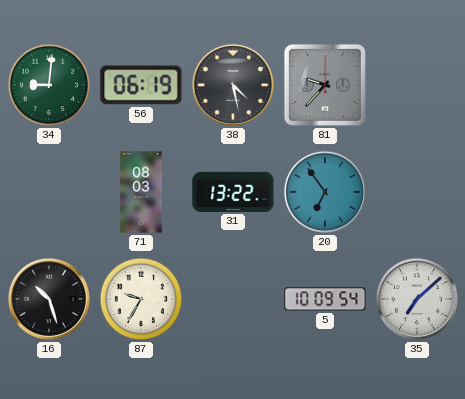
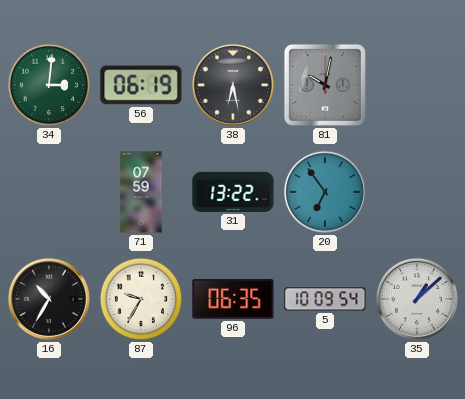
34: 9:01 -> 3:01
38: 4:28 -> 6:28
81: 9:37 -> 10:02
71: 08:03 -> 07:59
16: 10:27 -> 10:35
96: none -> 06:35
35: 7:08 -> 1:08
